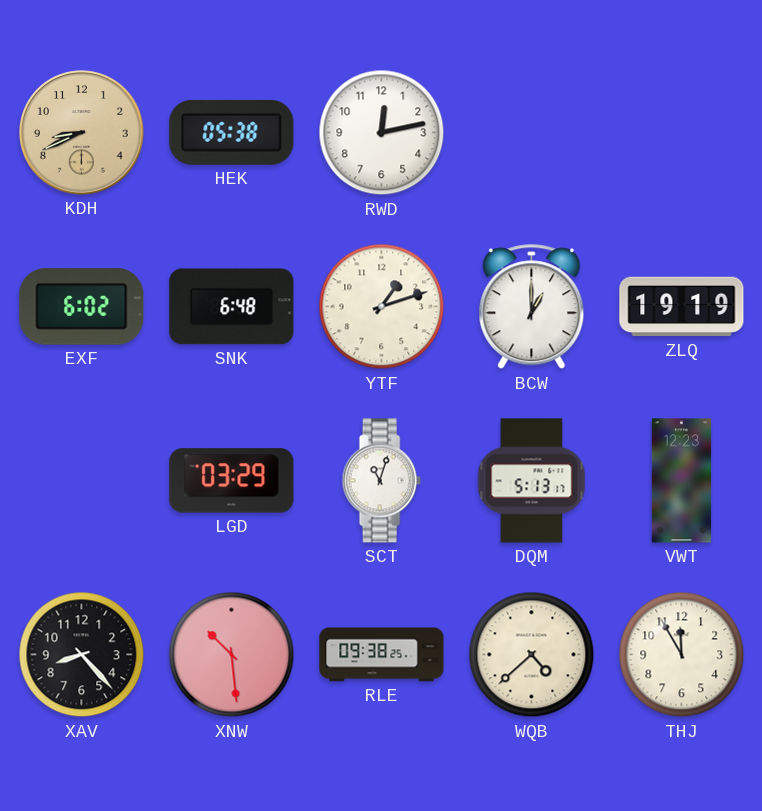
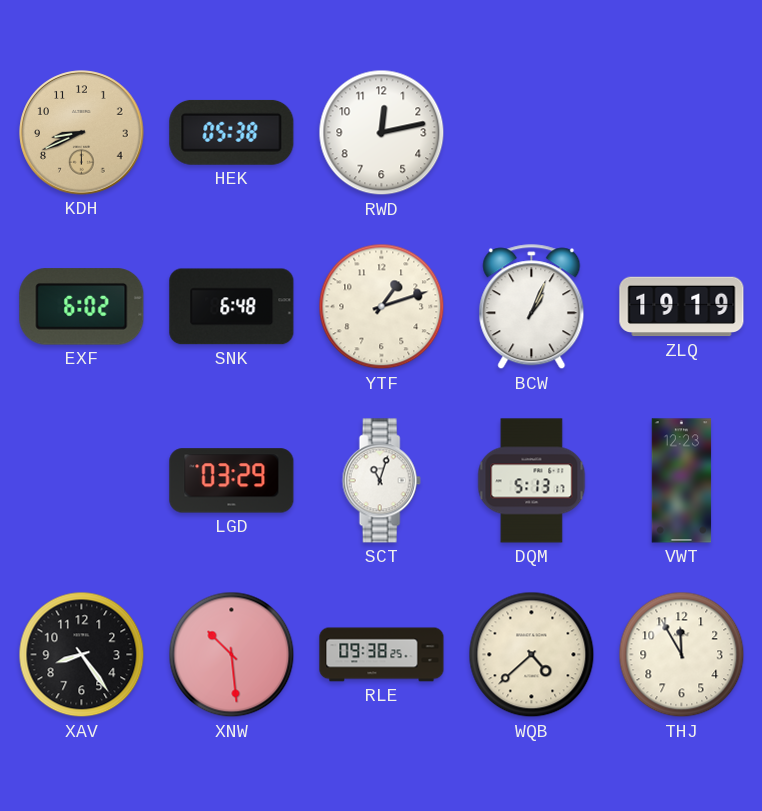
BCW: 1:00 -> 1:04
XAV: 8:23 -> 8:24
